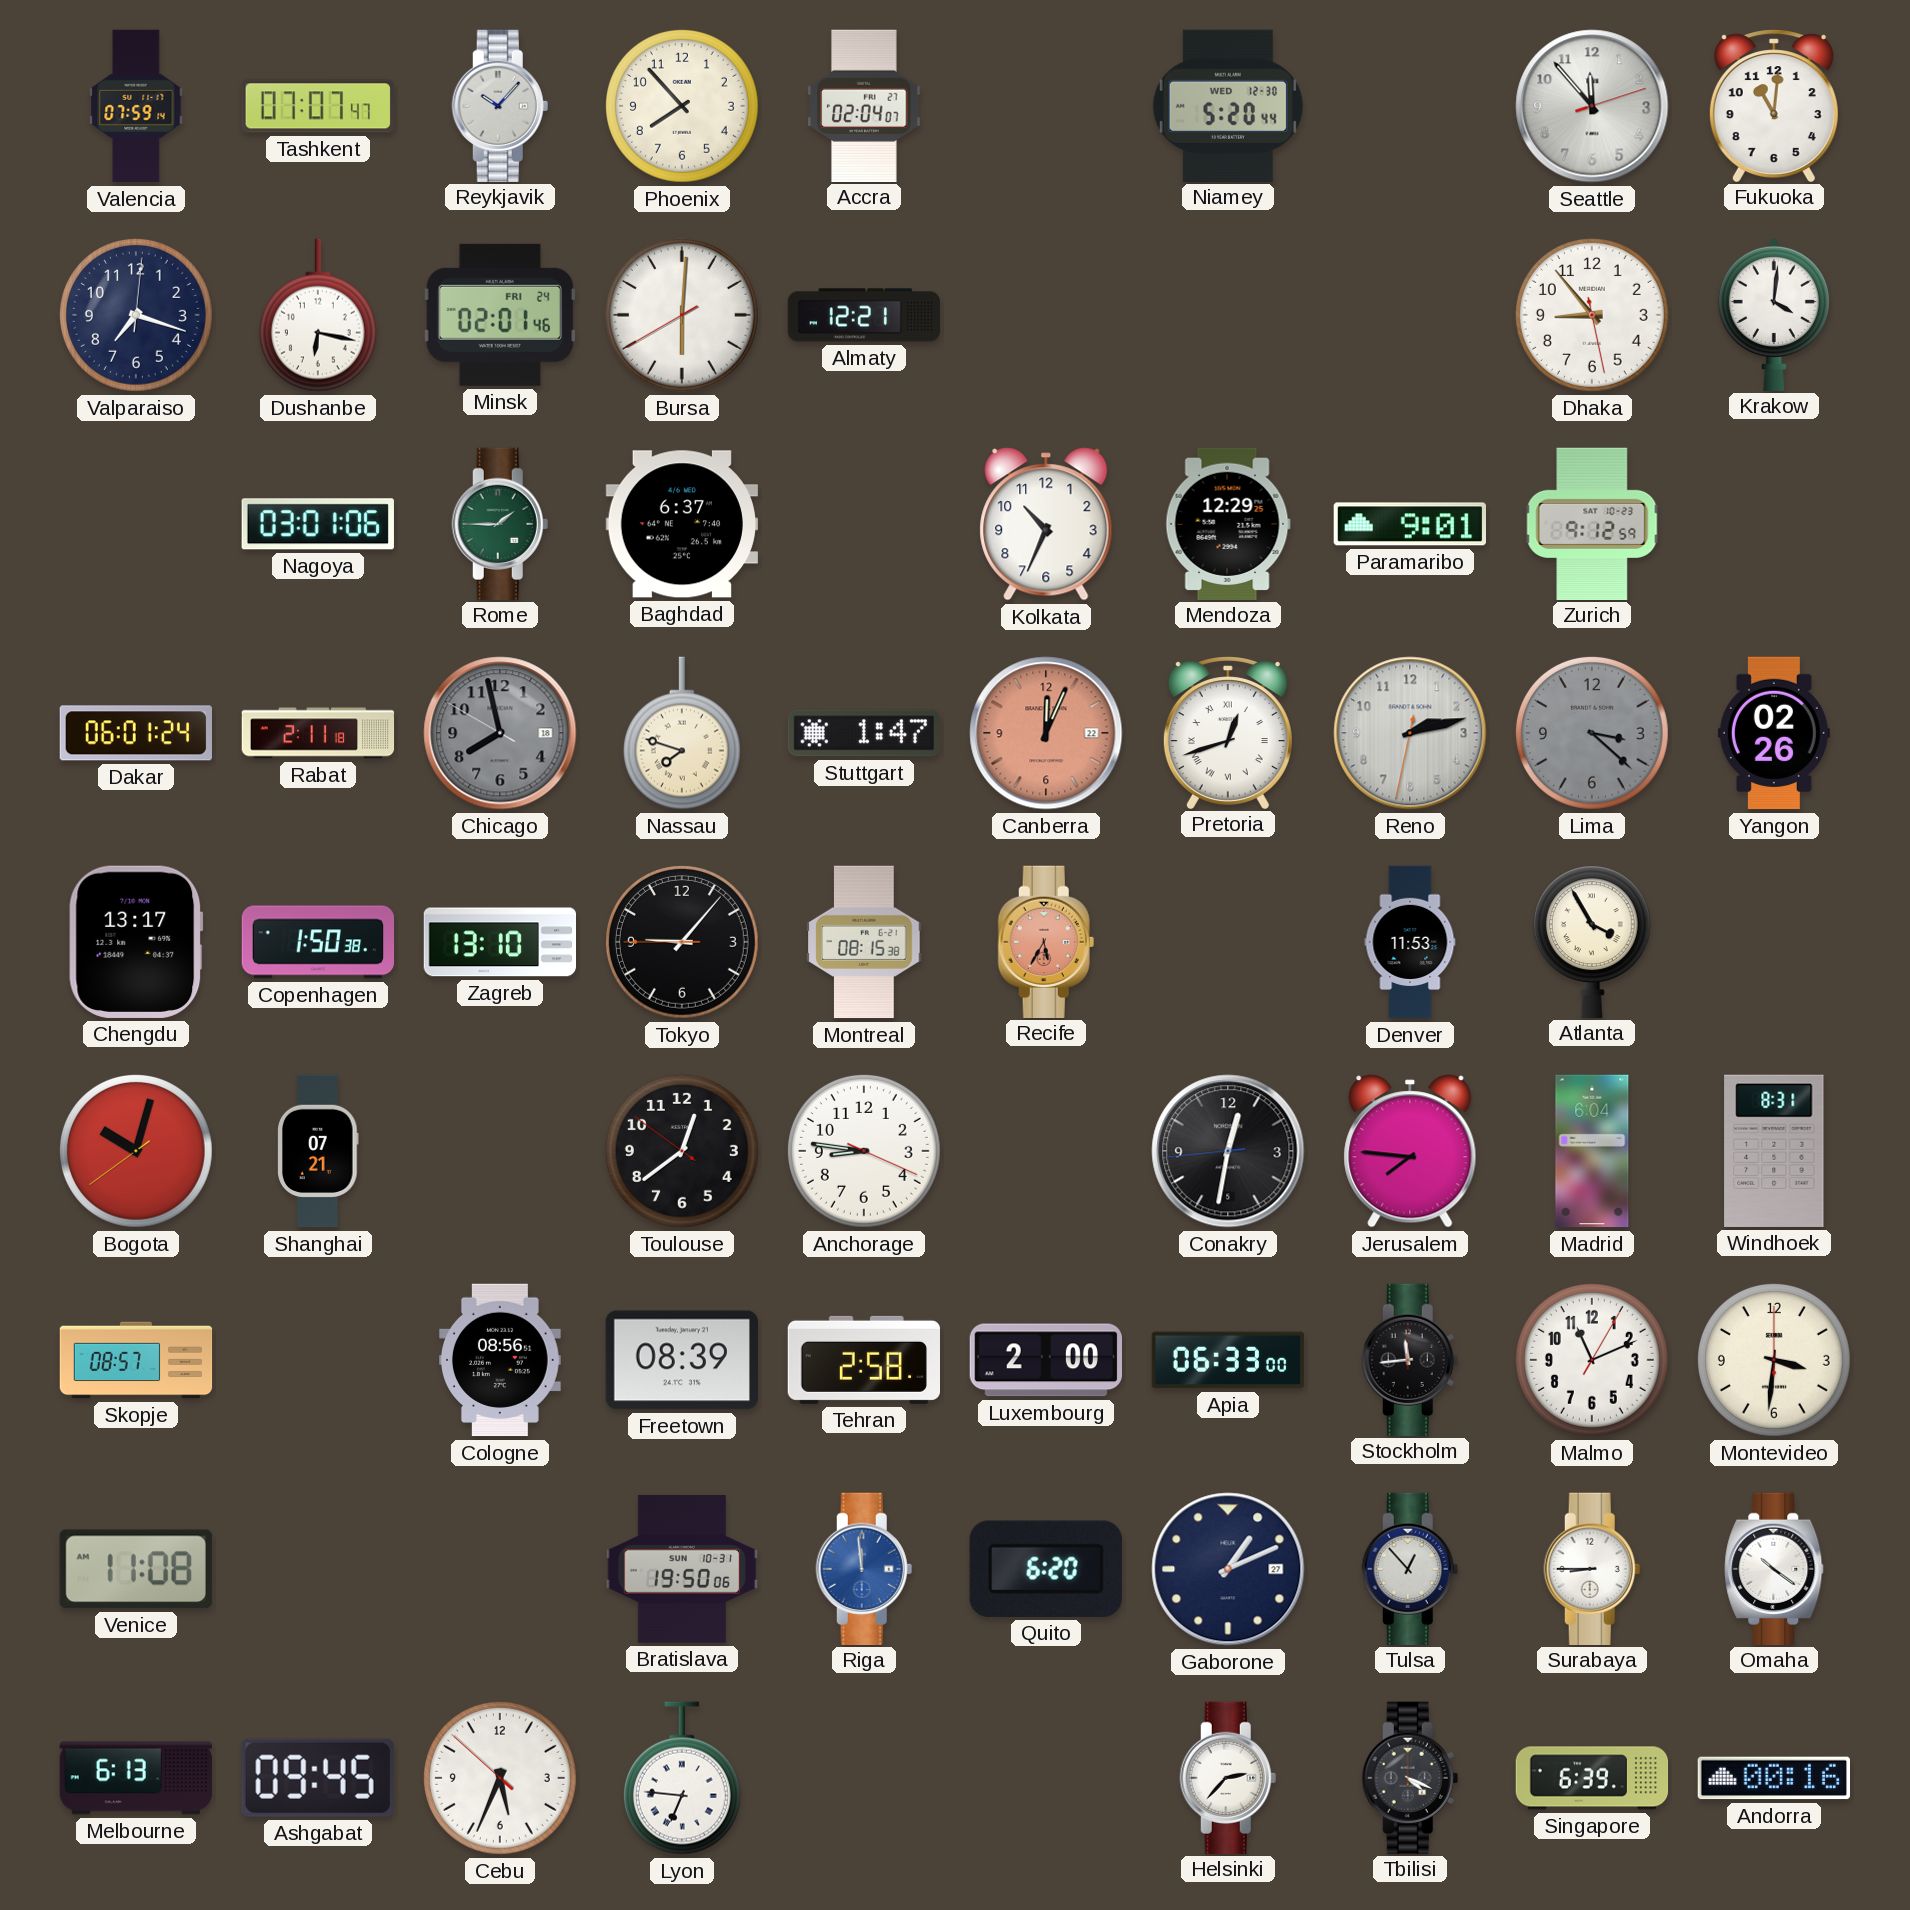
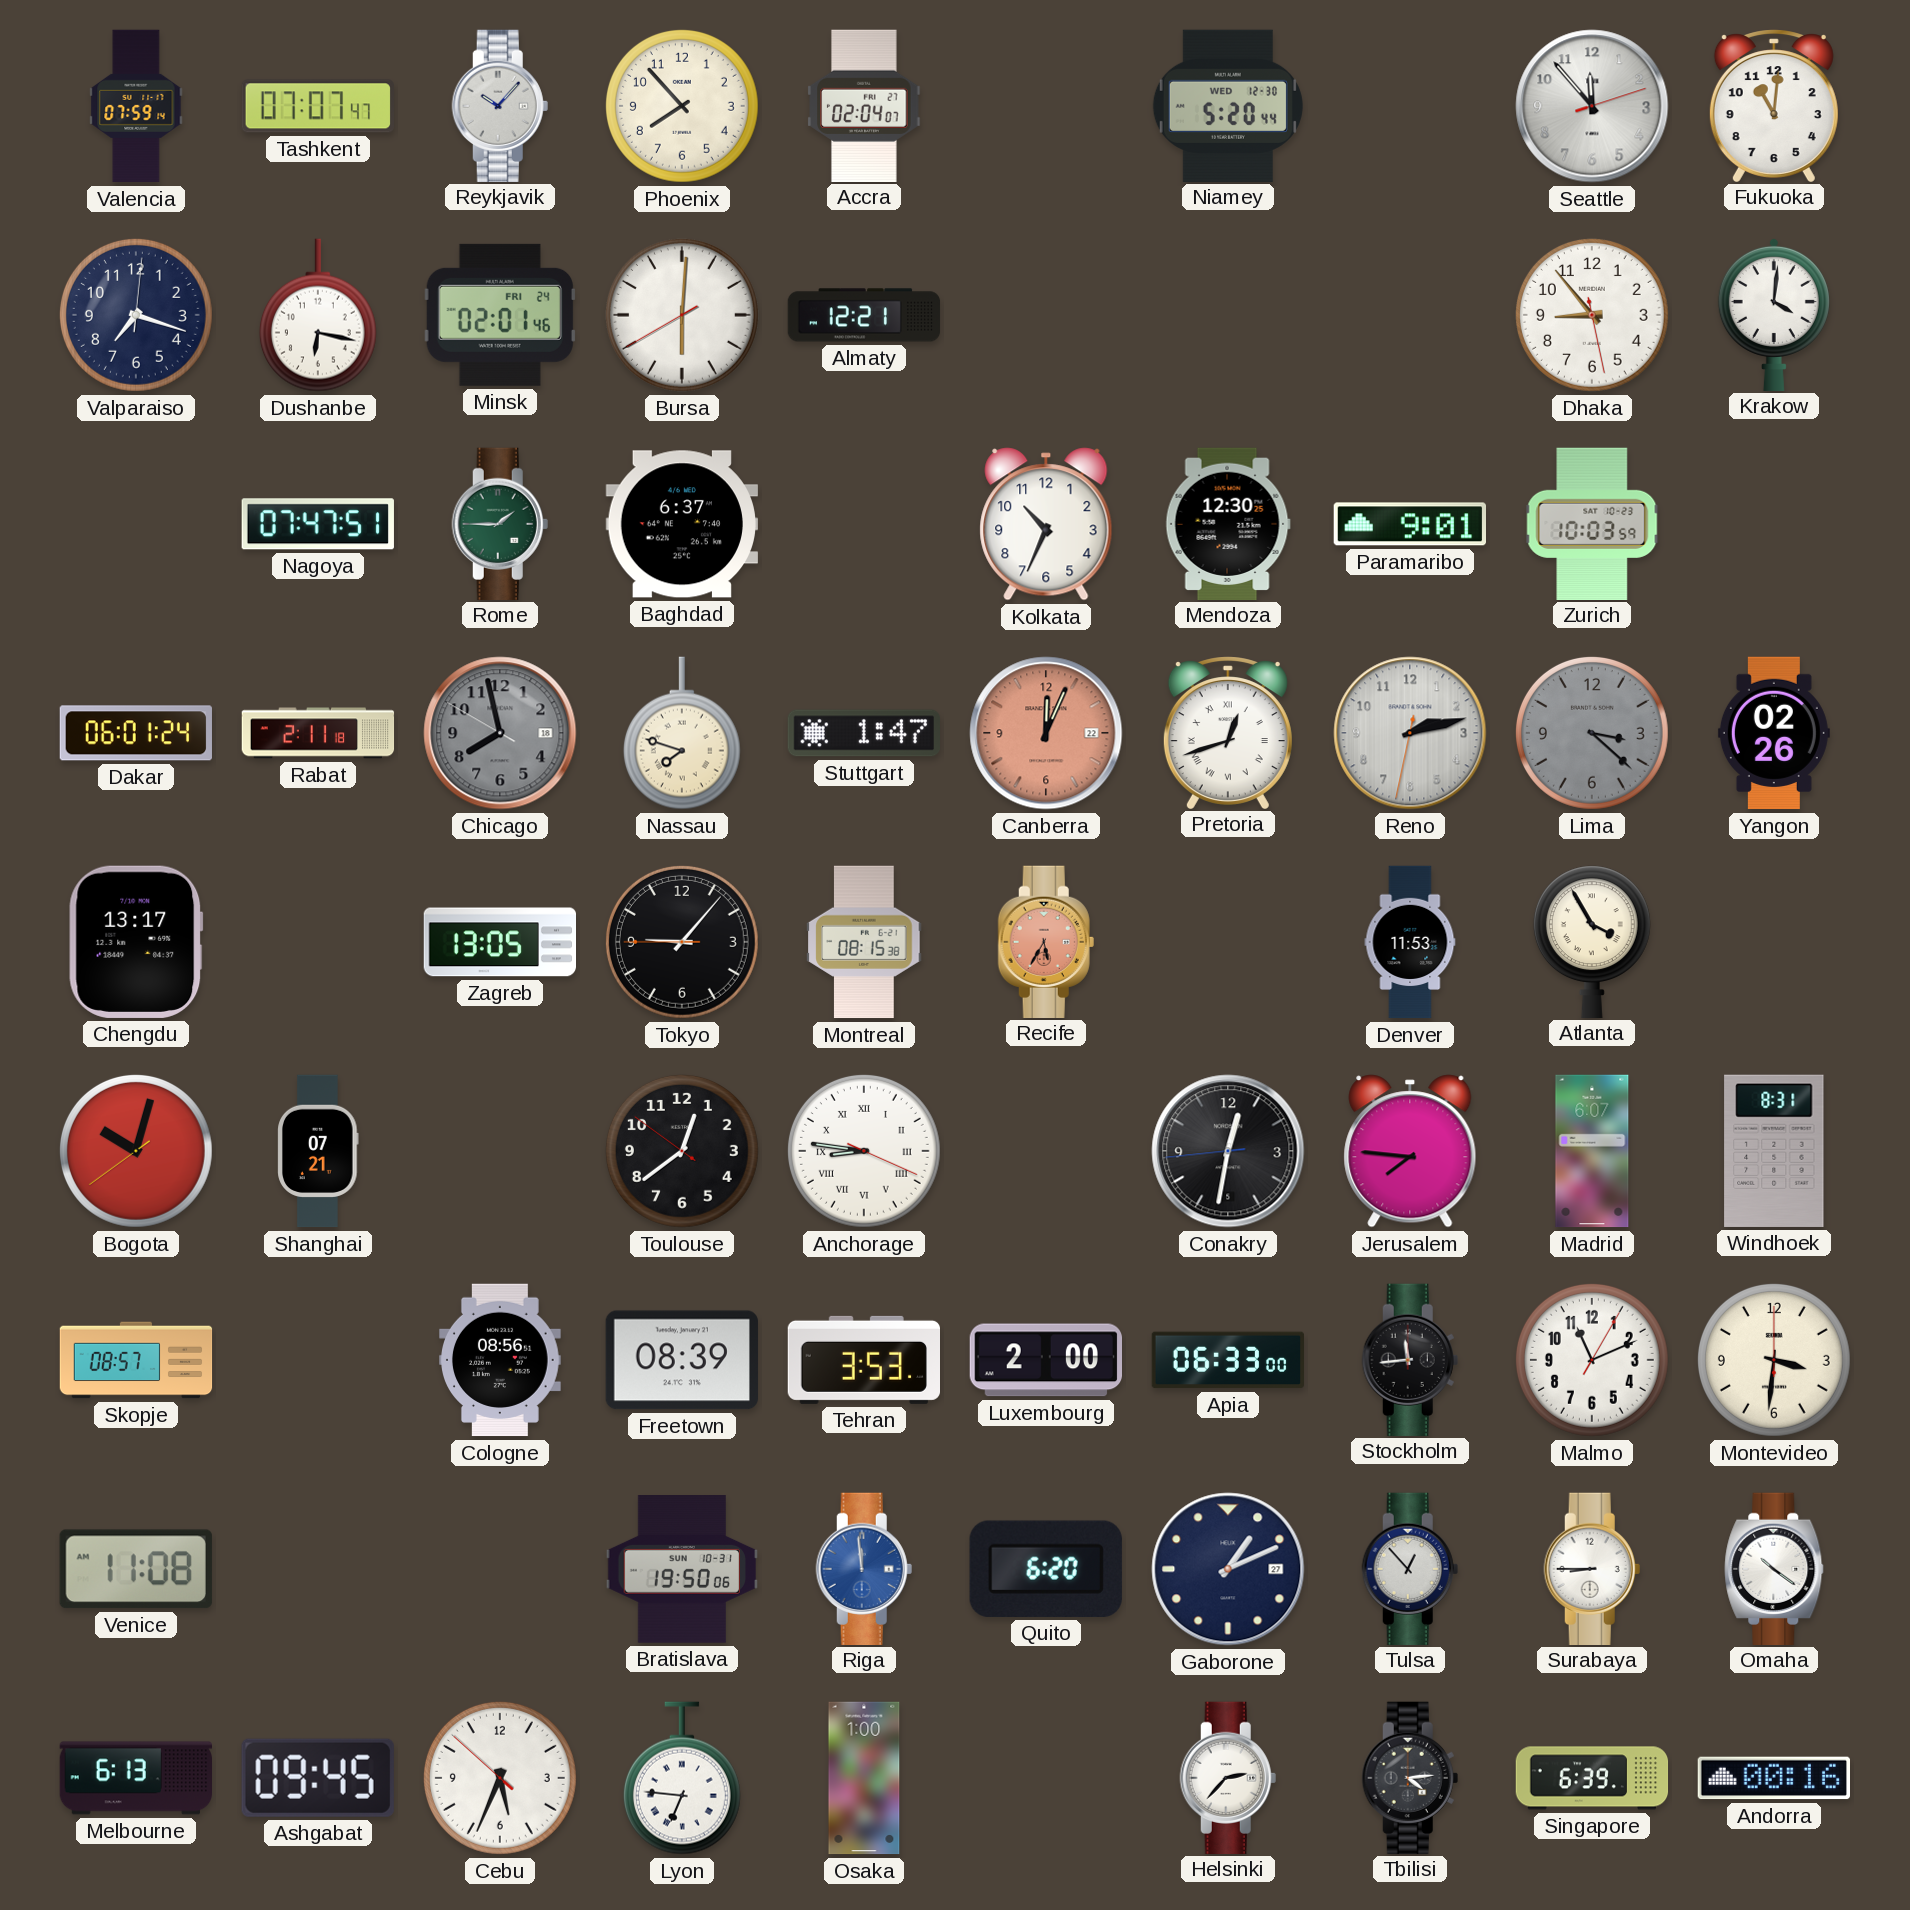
Nagoya: 03:01 -> 07:47
Mendoza: 12:29 -> 12:30
Zurich: 9:12 -> 10:03
Copenhagen: 1:50 -> none
Zagreb: 13:10 -> 13:05
Anchorage numerals: Arabic -> Roman
Madrid: 6:04 -> 6:07
Tehran: 2:58 -> 3:53
Osaka: none -> 1:00
Tbilisi: 4:19 -> 4:14
